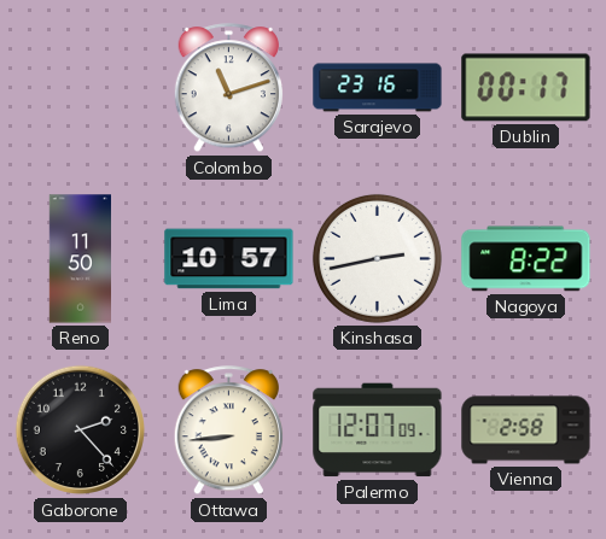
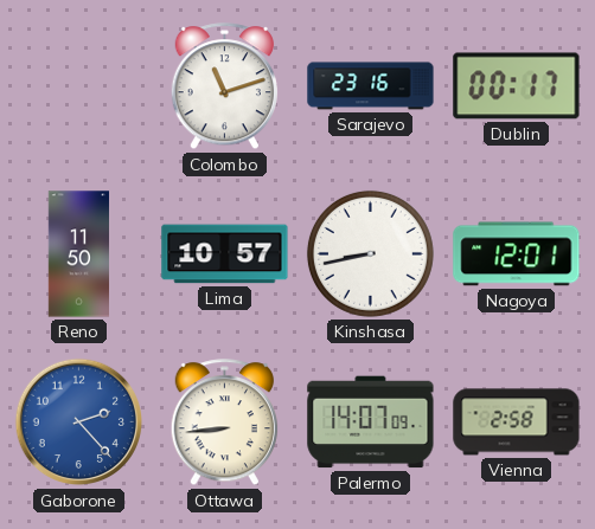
Kinshasa: 2:43 -> 8:43
Nagoya: 8:22 -> 12:01
Gaborone dial: black -> blue
Palermo: 12:07 -> 14:07
